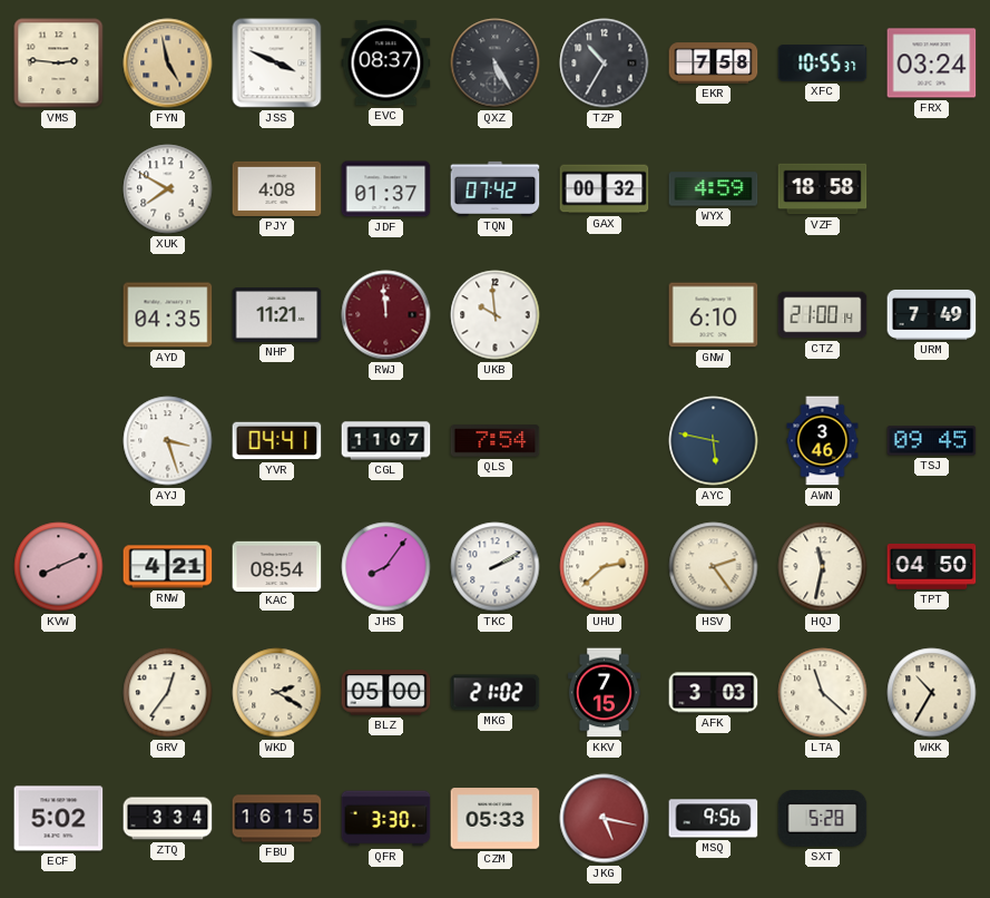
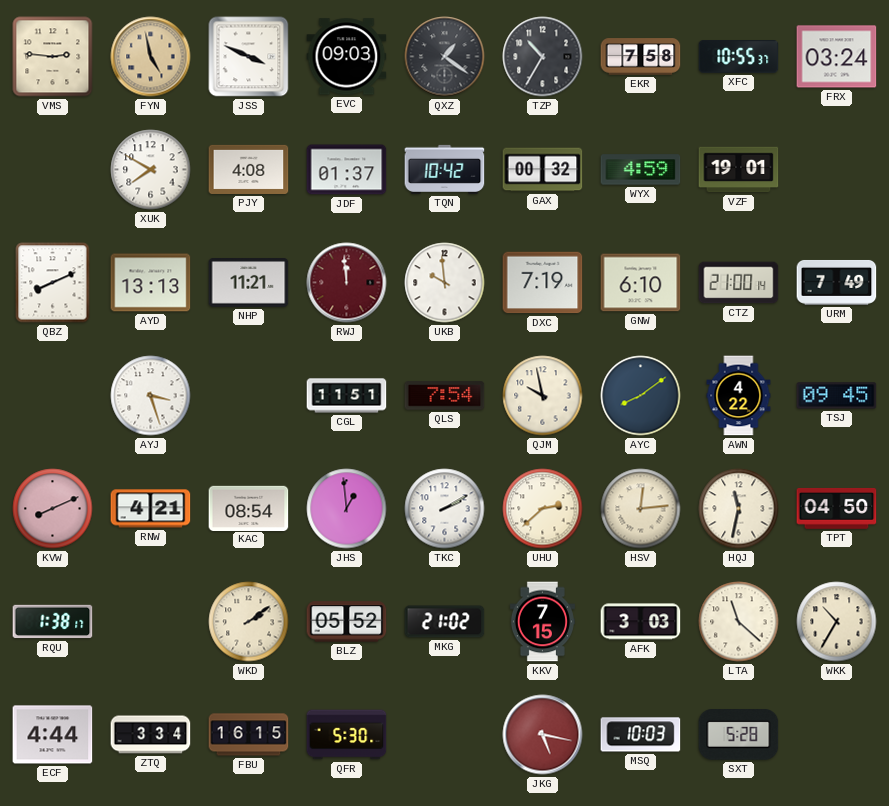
EVC: 08:37 -> 09:03
QXZ: 5:25 -> 1:21
TQN: 07:42 -> 10:42
VZF: 18:58 -> 19:01
QBZ: none -> 8:11
AYD: 04:35 -> 13:13
DXC: none -> 7:19
YVR: 04:41 -> none
CGL: 11:07 -> 11:51
QJM: none -> 9:58
AYC: 5:47 -> 8:09
AWN: 3:46 -> 4:22
JHS: 8:06 -> 12:59
HSV: 2:24 -> 12:14
RQU: none -> 1:38
GRV: 12:36 -> none
WKD: 2:20 -> 2:09
BLZ: 05:00 -> 05:52
ECF: 5:02 -> 4:44
QFR: 3:30 -> 5:30
CZM: 05:33 -> none
MSQ: 9:56 -> 10:03
